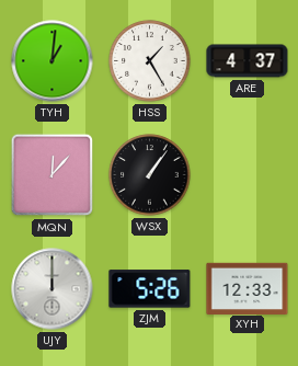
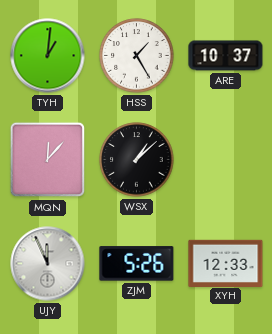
ARE: 4:37 -> 10:37
WSX: 1:06 -> 1:08
UJY: 12:00 -> 11:56
